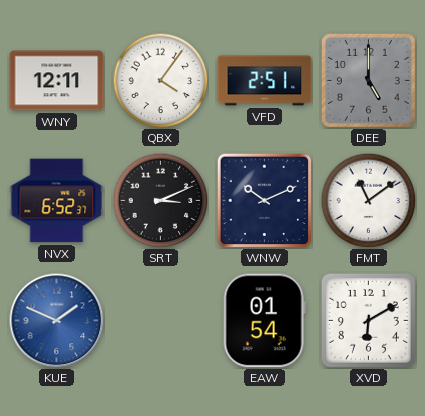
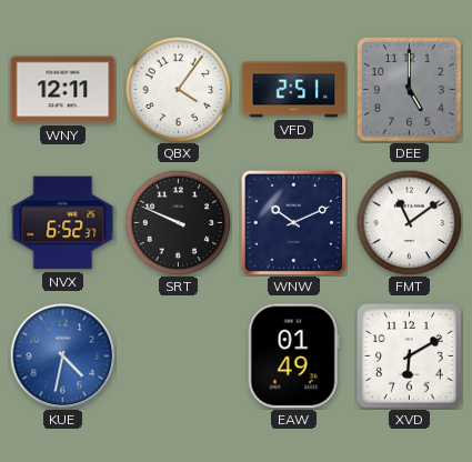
SRT: 3:11 -> 9:49
KUE: 1:49 -> 4:32
EAW: 01:54 -> 01:49
